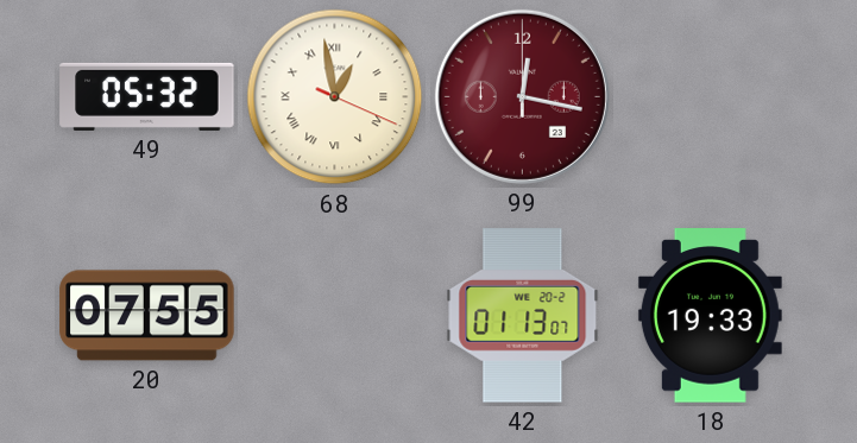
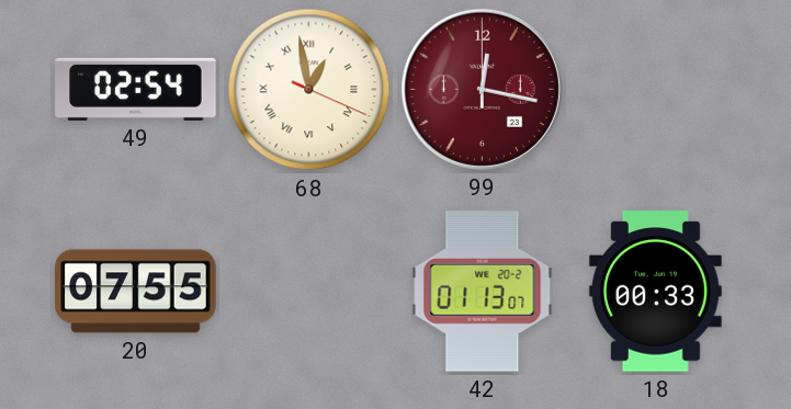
49: 05:32 -> 02:54
18: 19:33 -> 00:33
